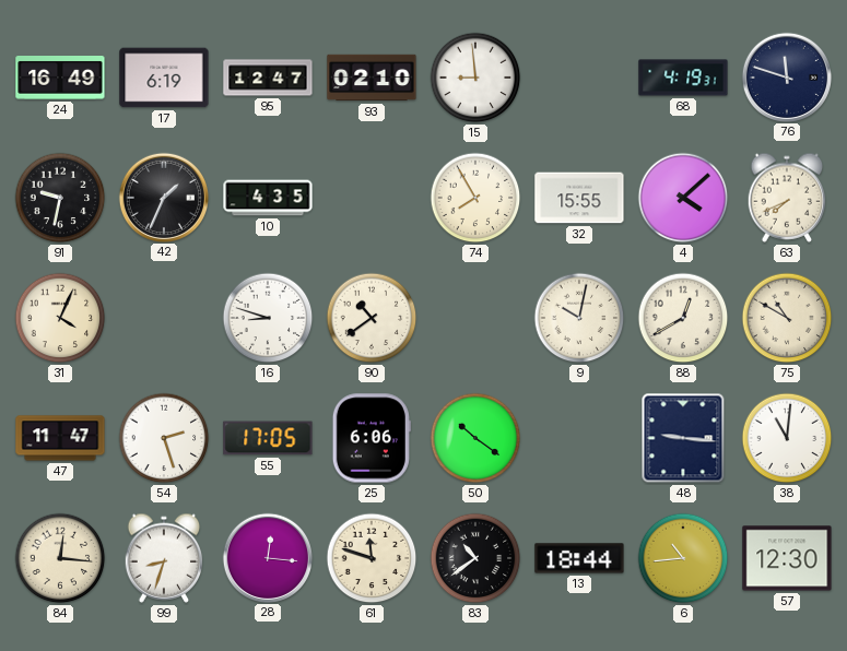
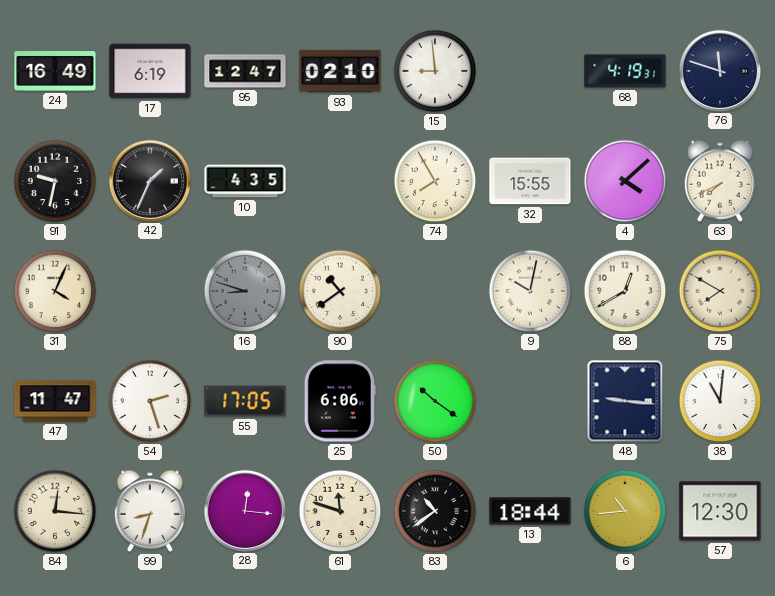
16 dial: white -> grey
75: 10:50 -> 7:50
